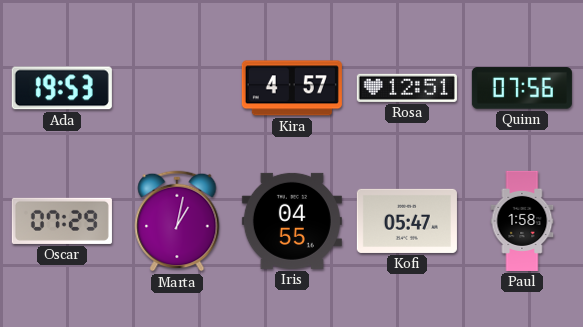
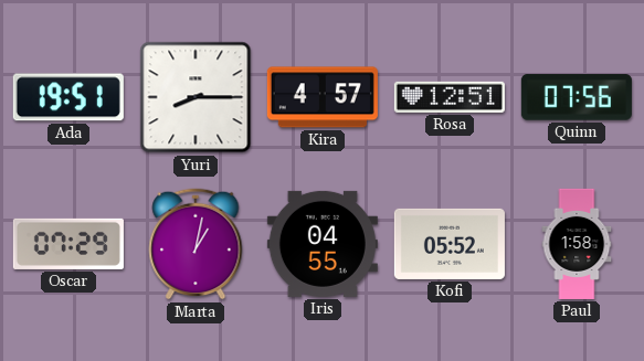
Ada: 19:53 -> 19:51
Yuri: none -> 8:15
Kofi: 05:47 -> 05:52
